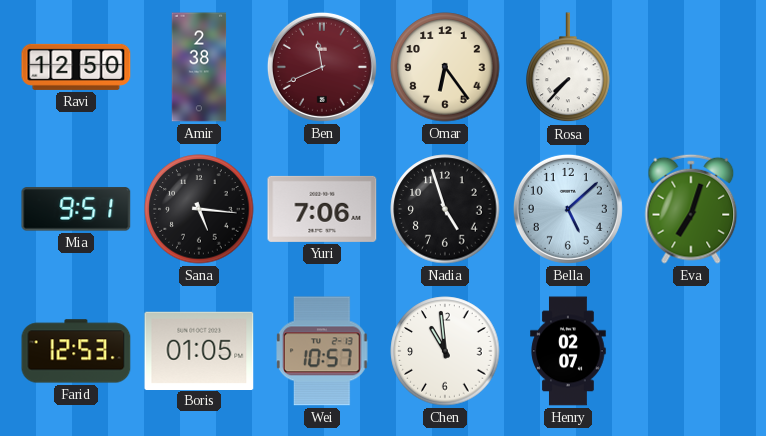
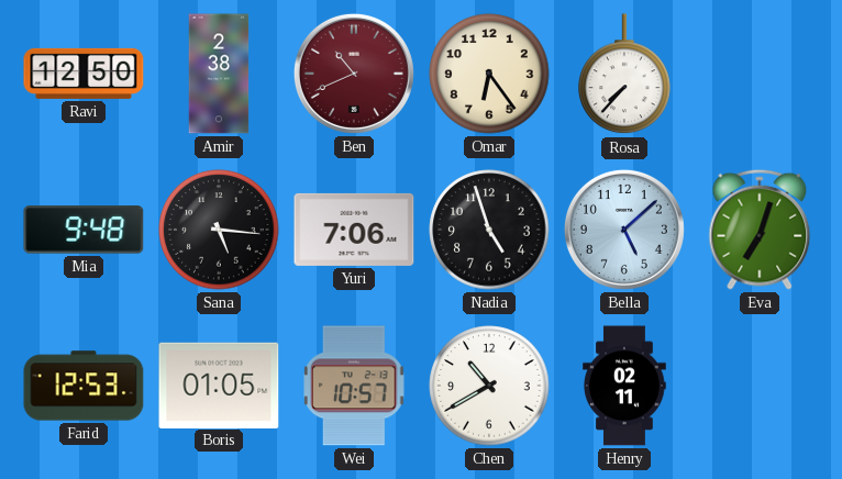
Ben: 11:41 -> 10:41
Mia: 9:51 -> 9:48
Chen: 10:59 -> 10:40
Henry: 02:07 -> 02:11
